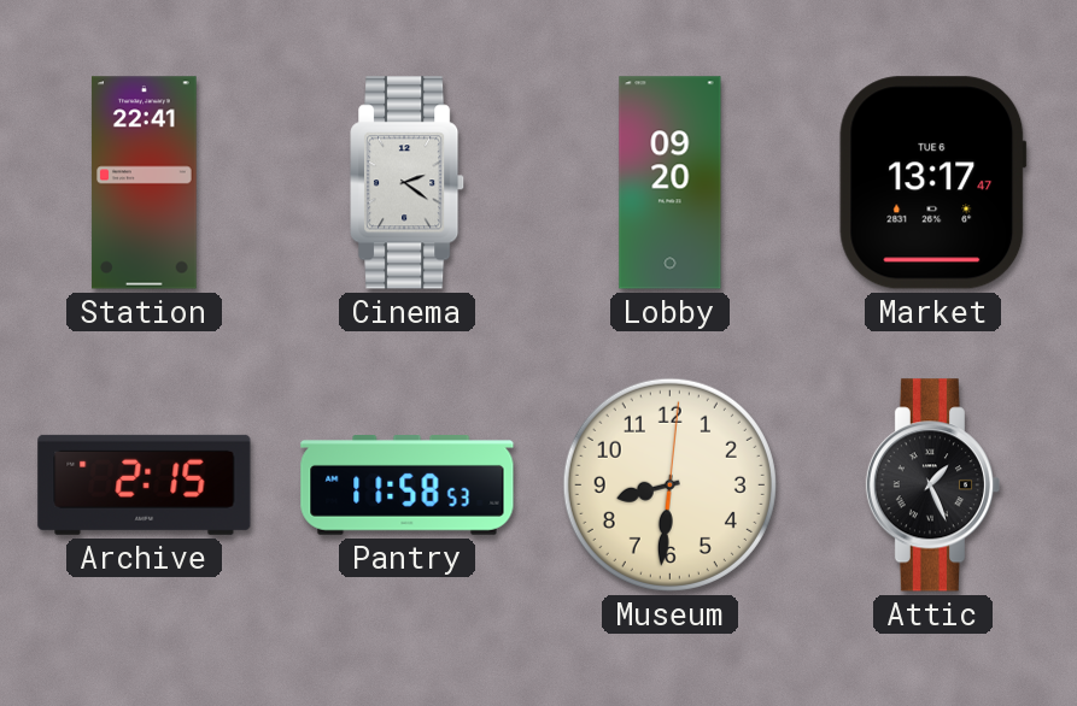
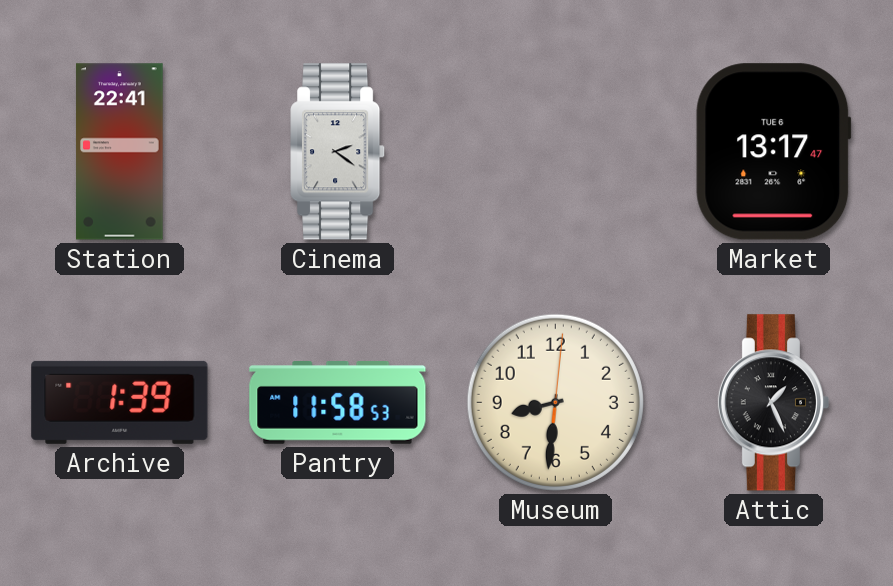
Lobby: 09:20 -> none
Archive: 2:15 -> 1:39
